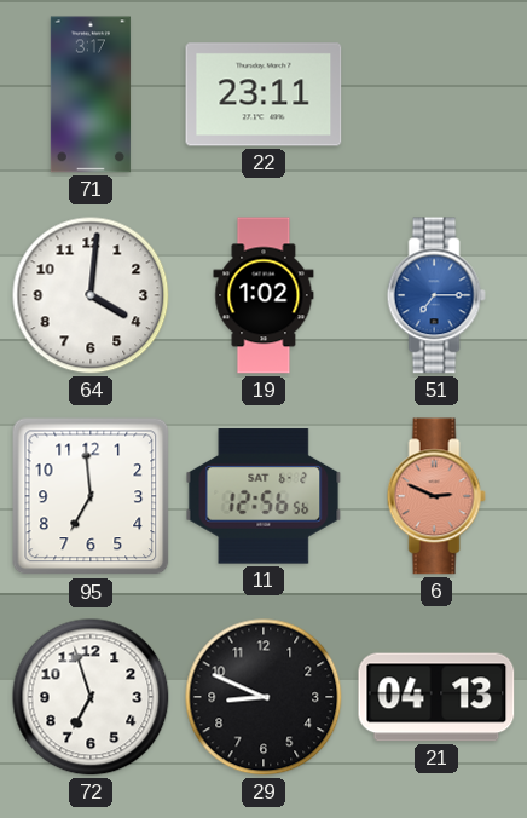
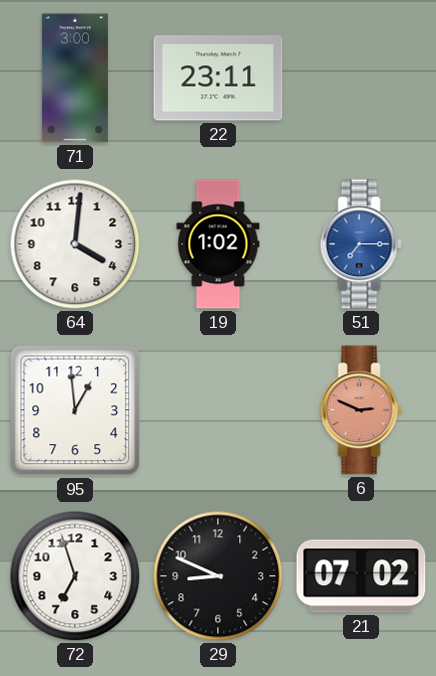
71: 3:17 -> 3:00
95: 6:59 -> 12:59
11: 12:56 -> none
21: 04:13 -> 07:02
